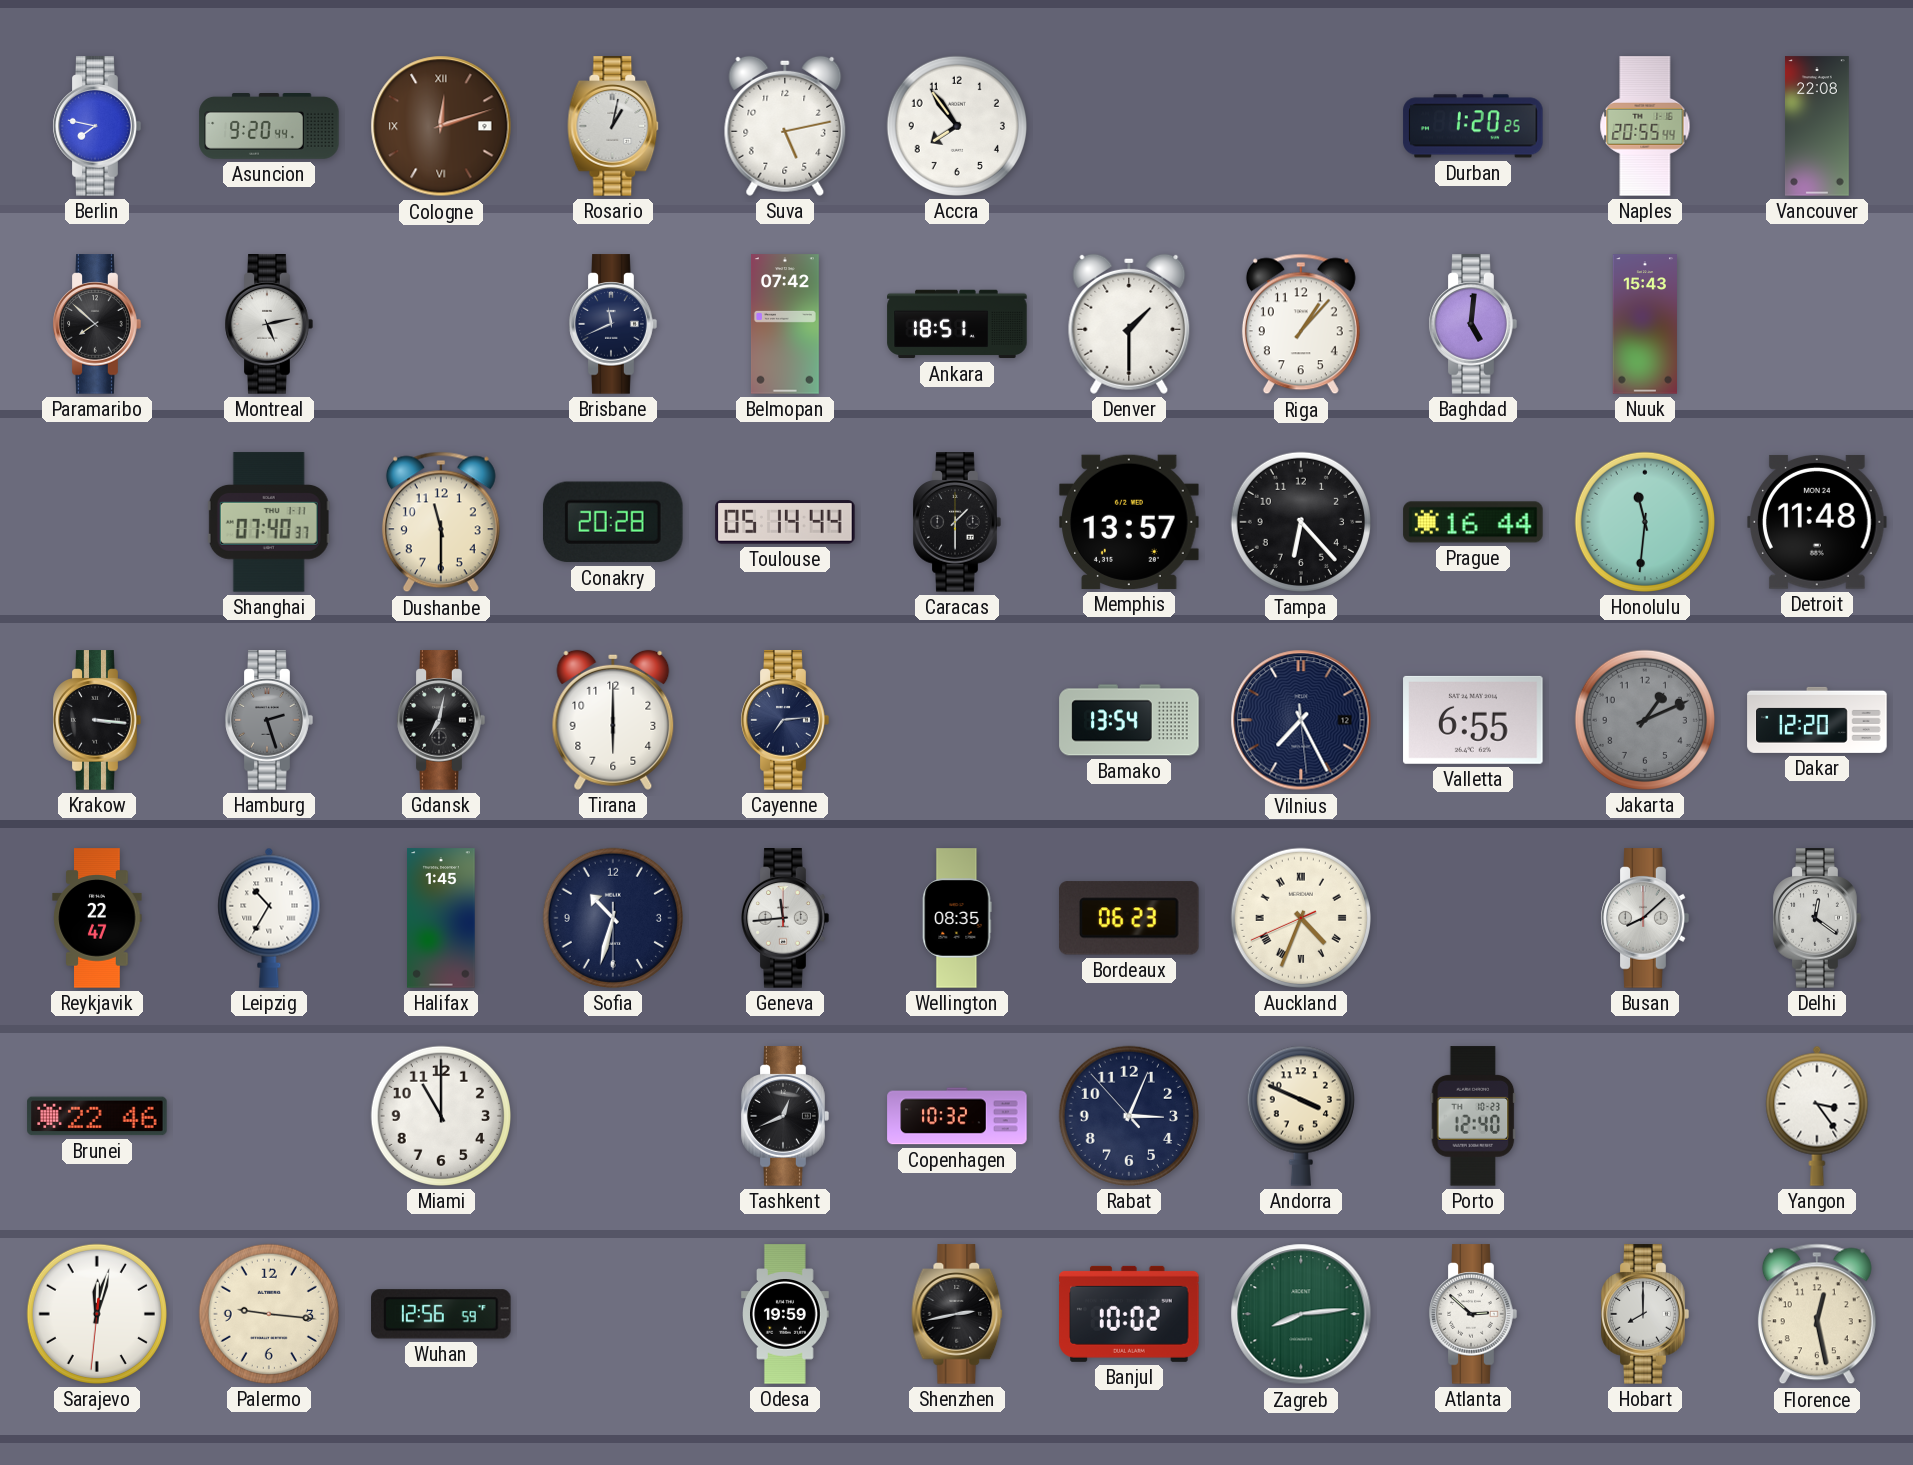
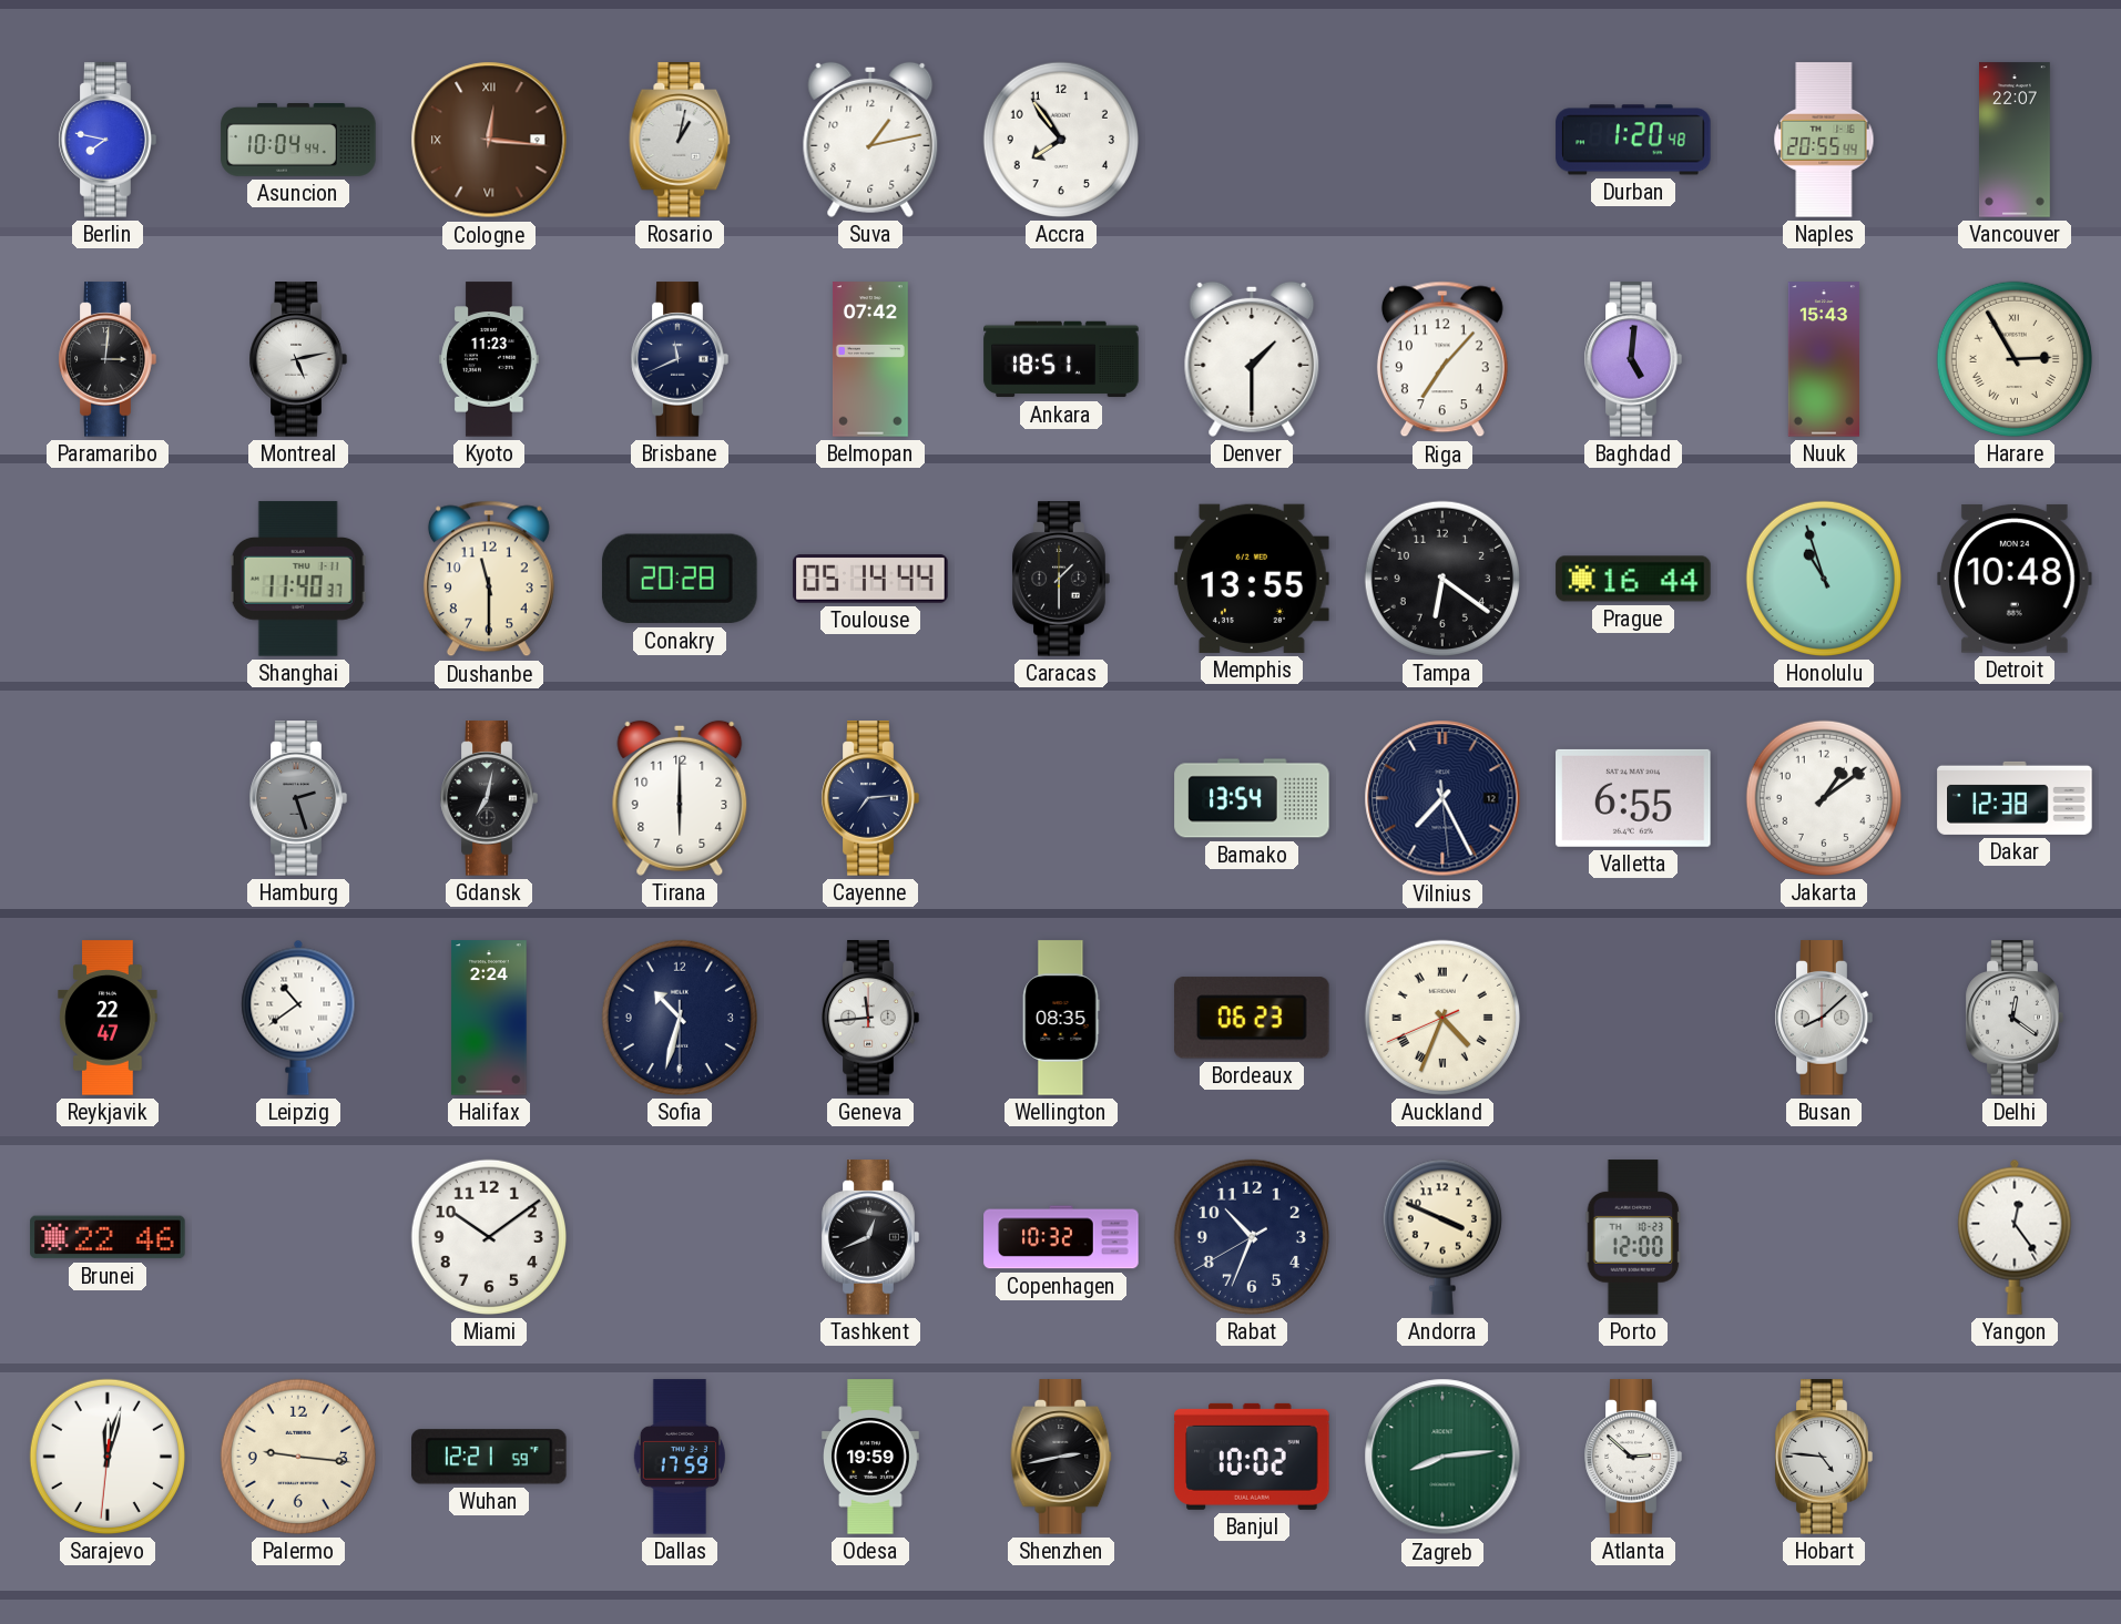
Asuncion: 9:20 -> 10:04
Cologne: 12:12 -> 12:16
Suva: 5:13 -> 1:13
Durban: 1:20:25 -> 1:20:48
Vancouver: 22:08 -> 22:07
Paramaribo: 7:52 -> 3:01
Kyoto: none -> 11:23
Riga: 1:07 -> 7:07
Harare: none -> 2:55
Shanghai: 07:40 -> 11:40
Memphis: 13:57 -> 13:55
Tampa: 6:23 -> 6:21
Honolulu: 11:31 -> 10:57
Detroit: 11:48 -> 10:48
Krakow: 3:16 -> none
Jakarta: 1:11 -> 1:09
Jakarta dial: grey -> white
Dakar: 12:20 -> 12:38
Leipzig: 10:35 -> 10:39
Halifax: 1:45 -> 2:24
Miami: 11:00 -> 10:09
Rabat: 3:03 -> 10:33
Porto: 12:40 -> 12:00
Yangon: 3:24 -> 12:24
Wuhan: 12:56 -> 12:21
Dallas: none -> 17:59
Hobart: 8:00 -> 4:46
Florence: 12:28 -> none
